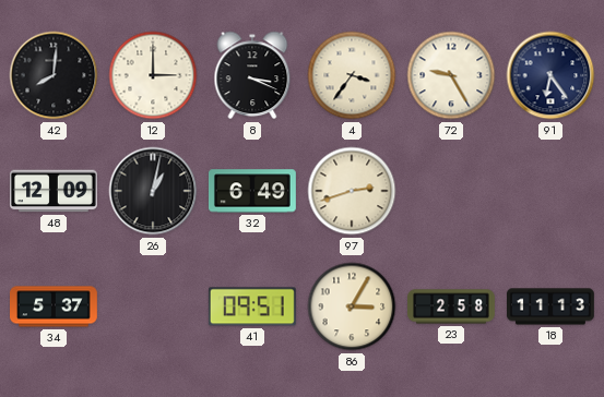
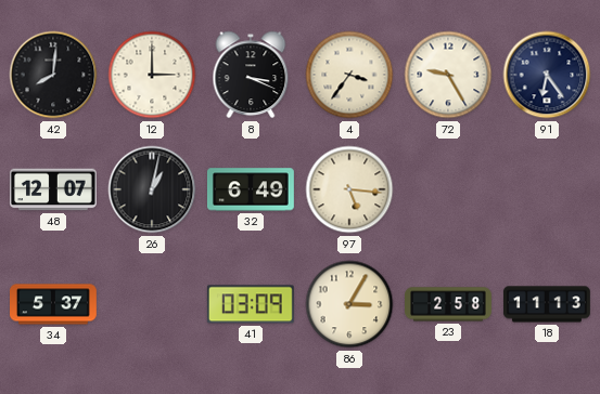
48: 12:09 -> 12:07
97: 2:42 -> 5:16
41: 09:51 -> 03:09
